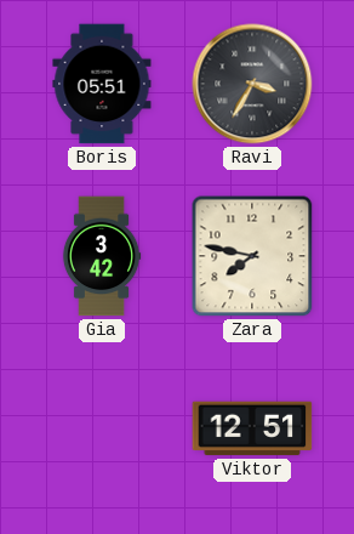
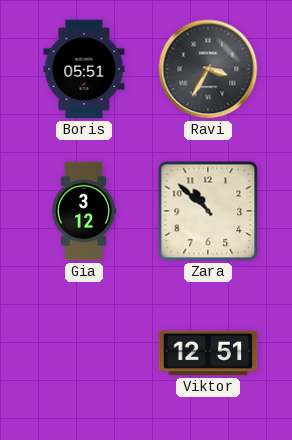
Gia: 3:42 -> 3:12
Zara: 7:47 -> 10:52
